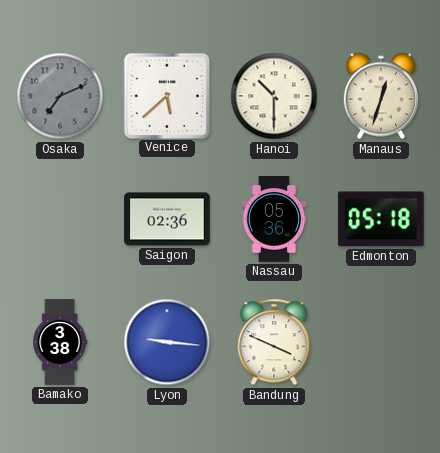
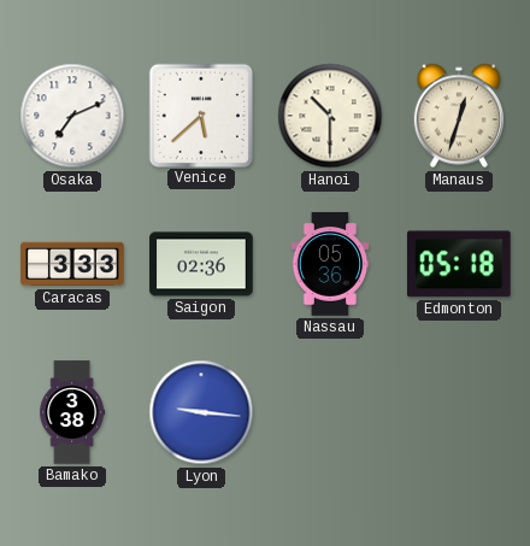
Osaka dial: grey -> white
Caracas: none -> 3:33
Bandung: 3:49 -> none
